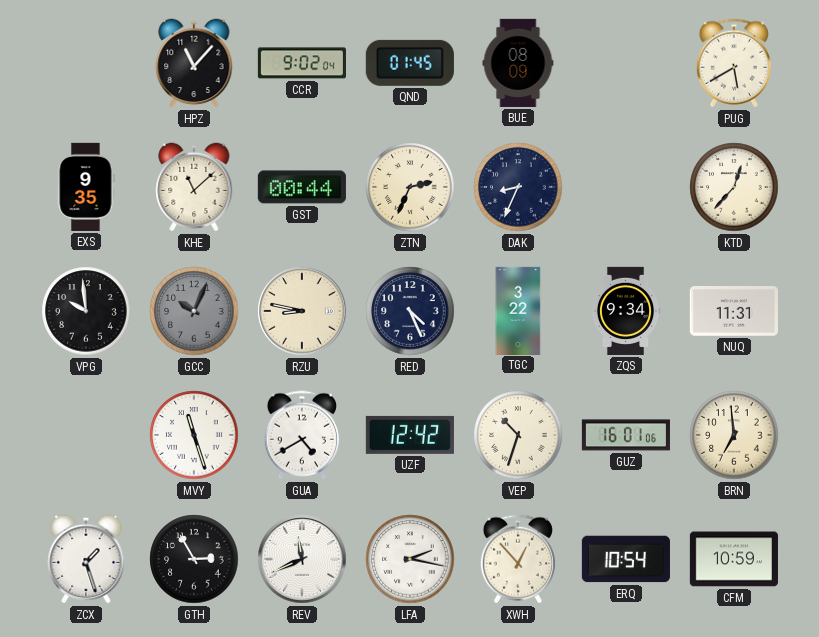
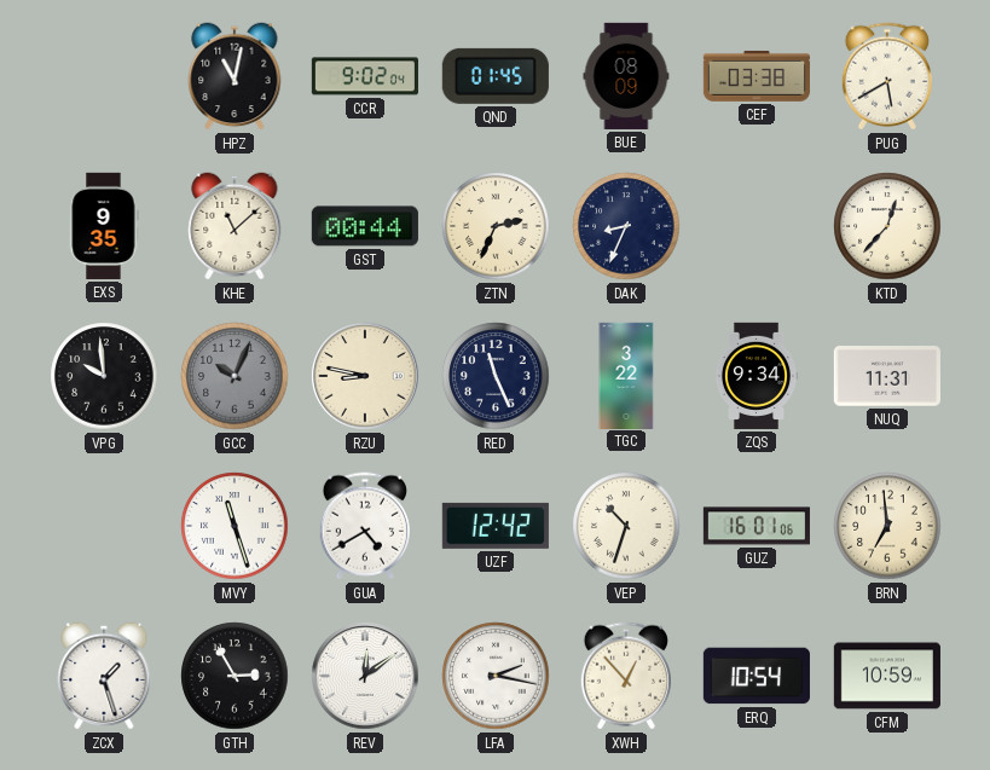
HPZ: 11:07 -> 11:02
CEF: none -> 03:38
RED: 4:26 -> 11:26
REV: 11:41 -> 12:09
